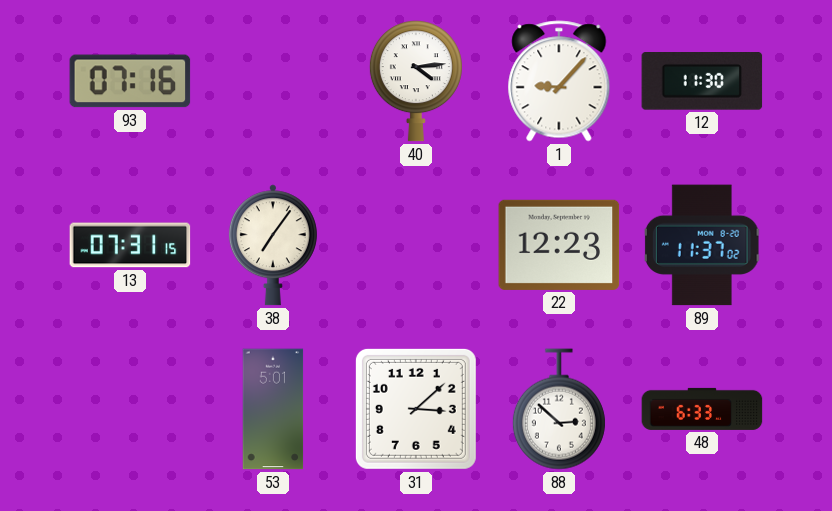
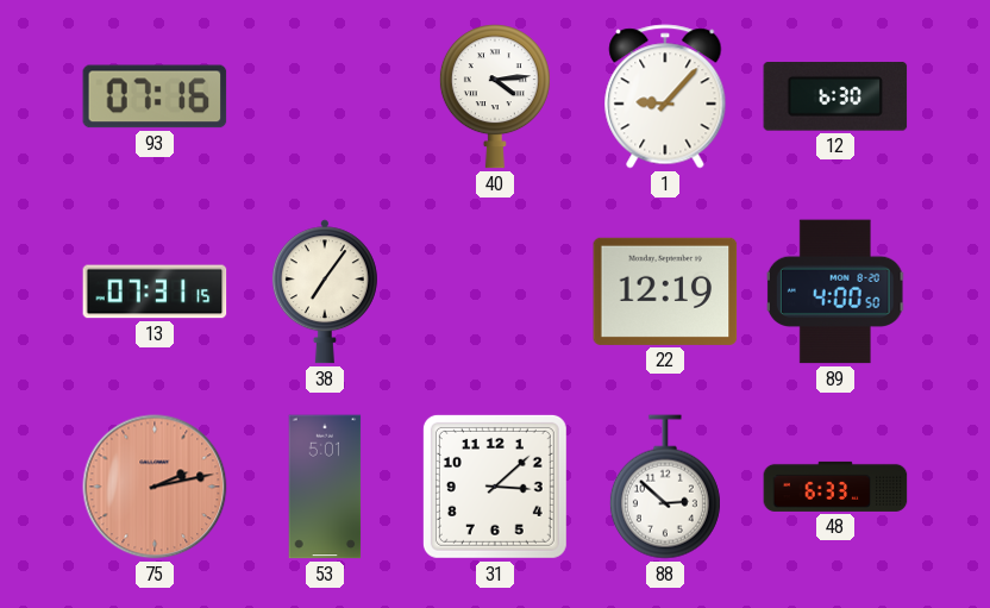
12: 11:30 -> 6:30
22: 12:23 -> 12:19
89: 11:37 -> 4:00
75: none -> 2:13
